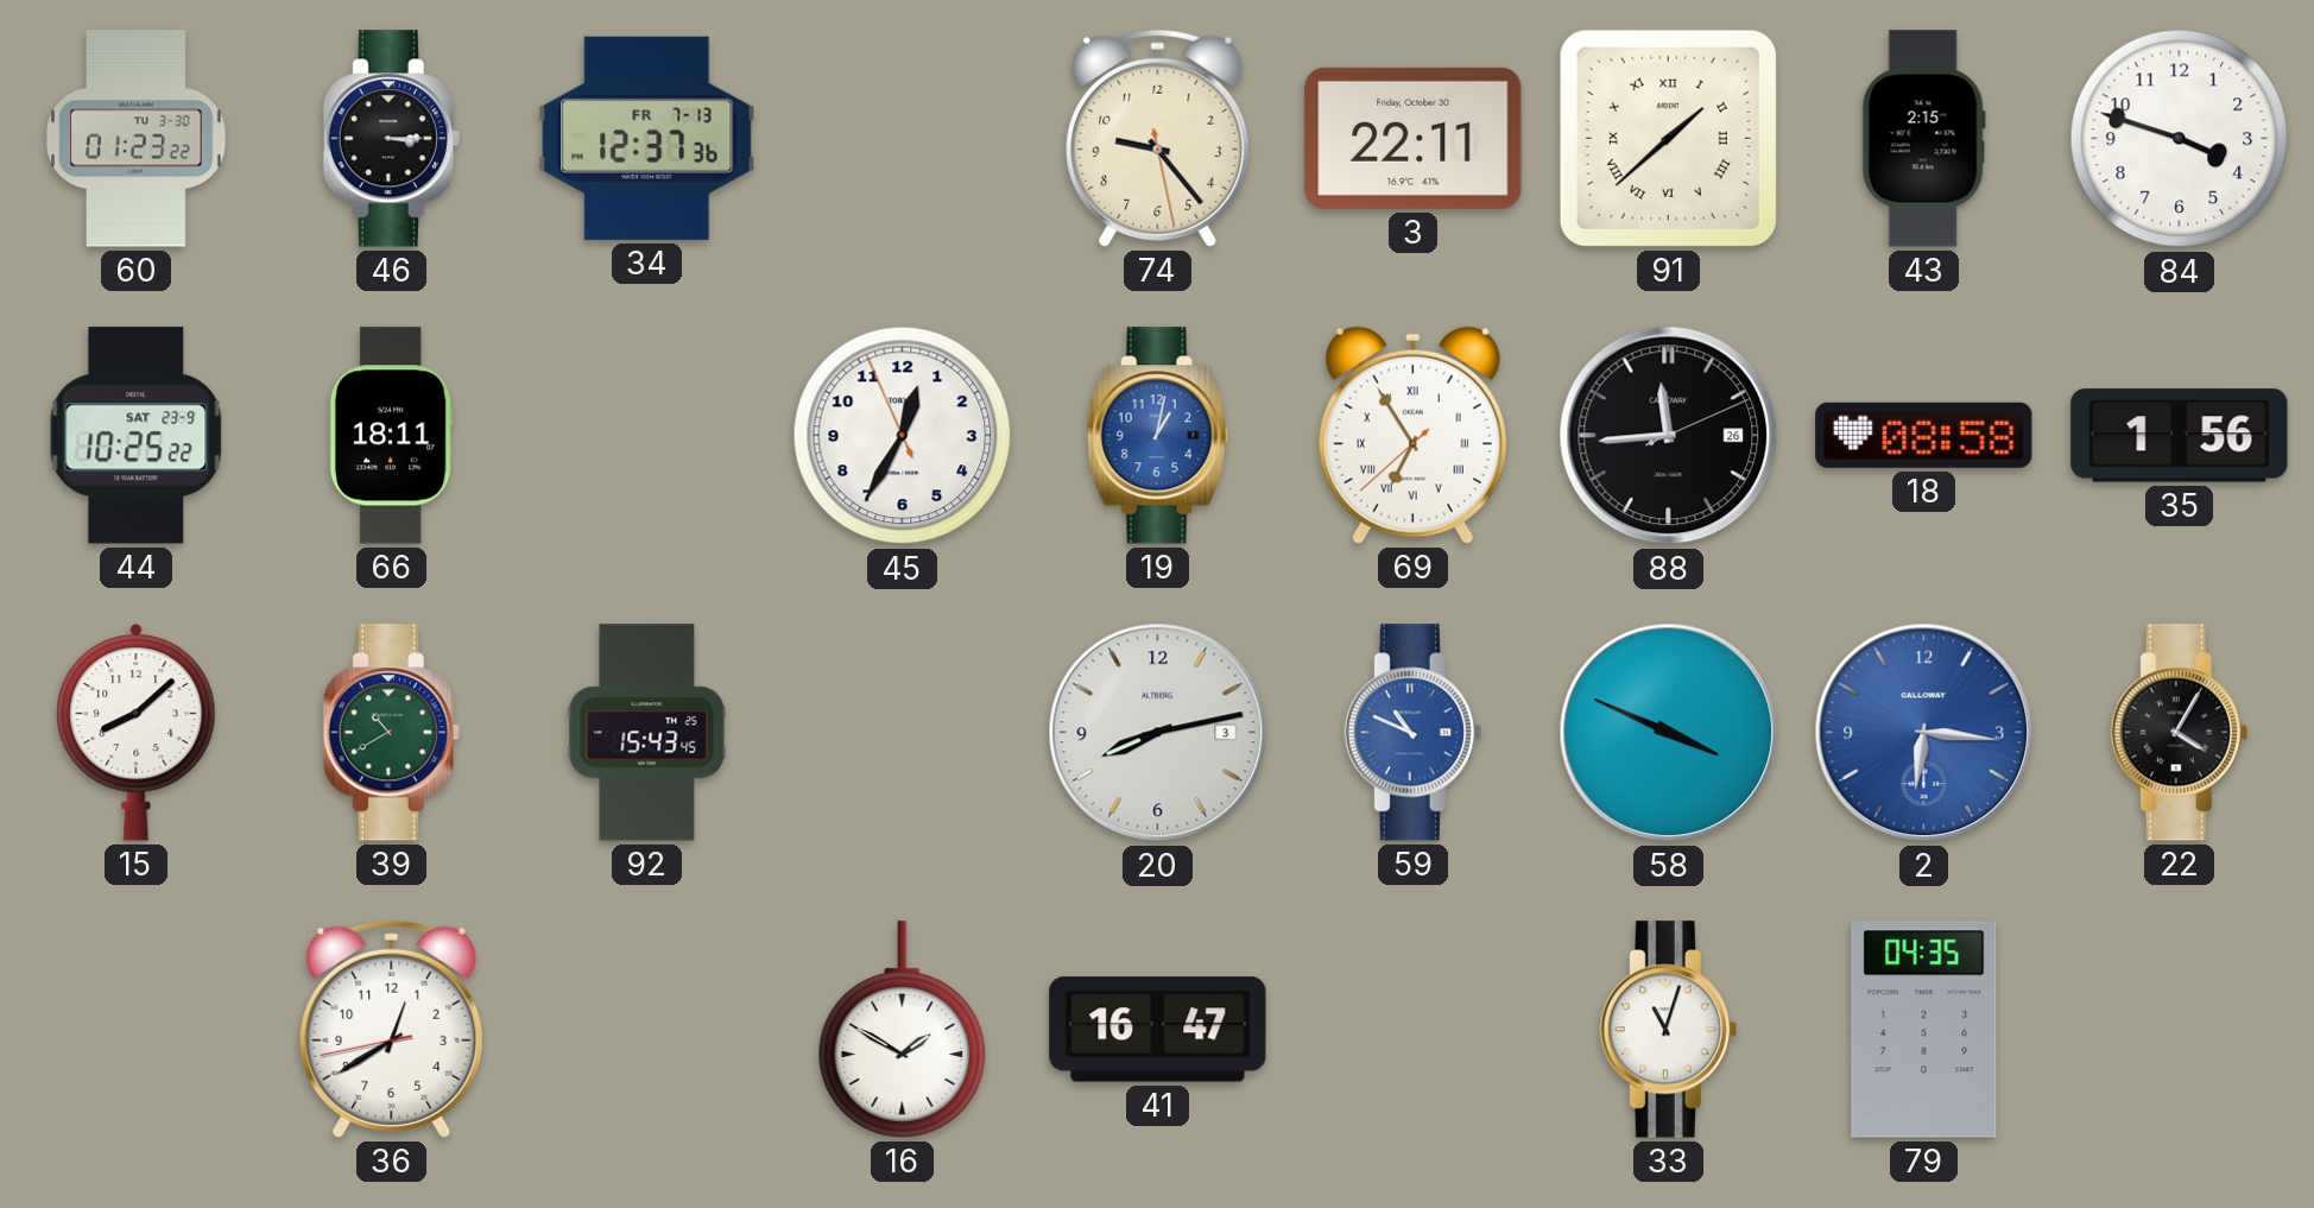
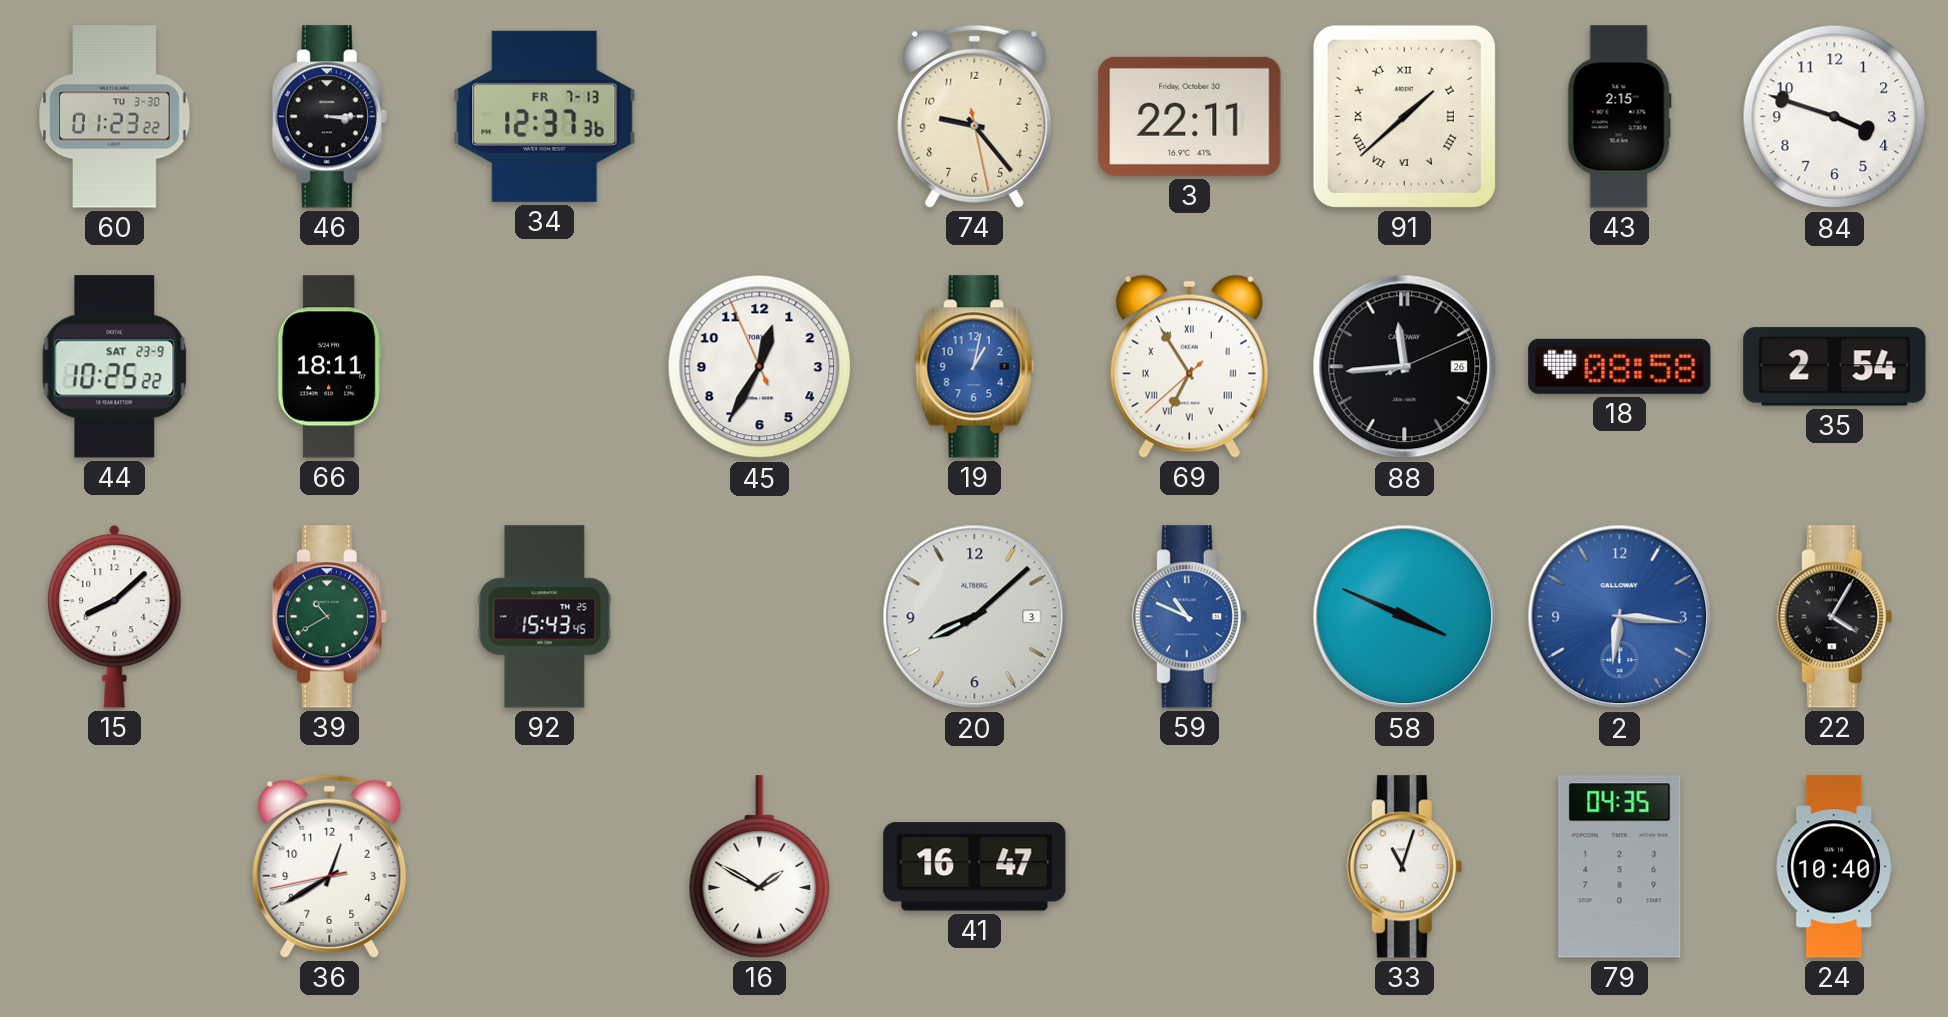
35: 1:56 -> 2:54
20: 8:13 -> 8:08
24: none -> 10:40
